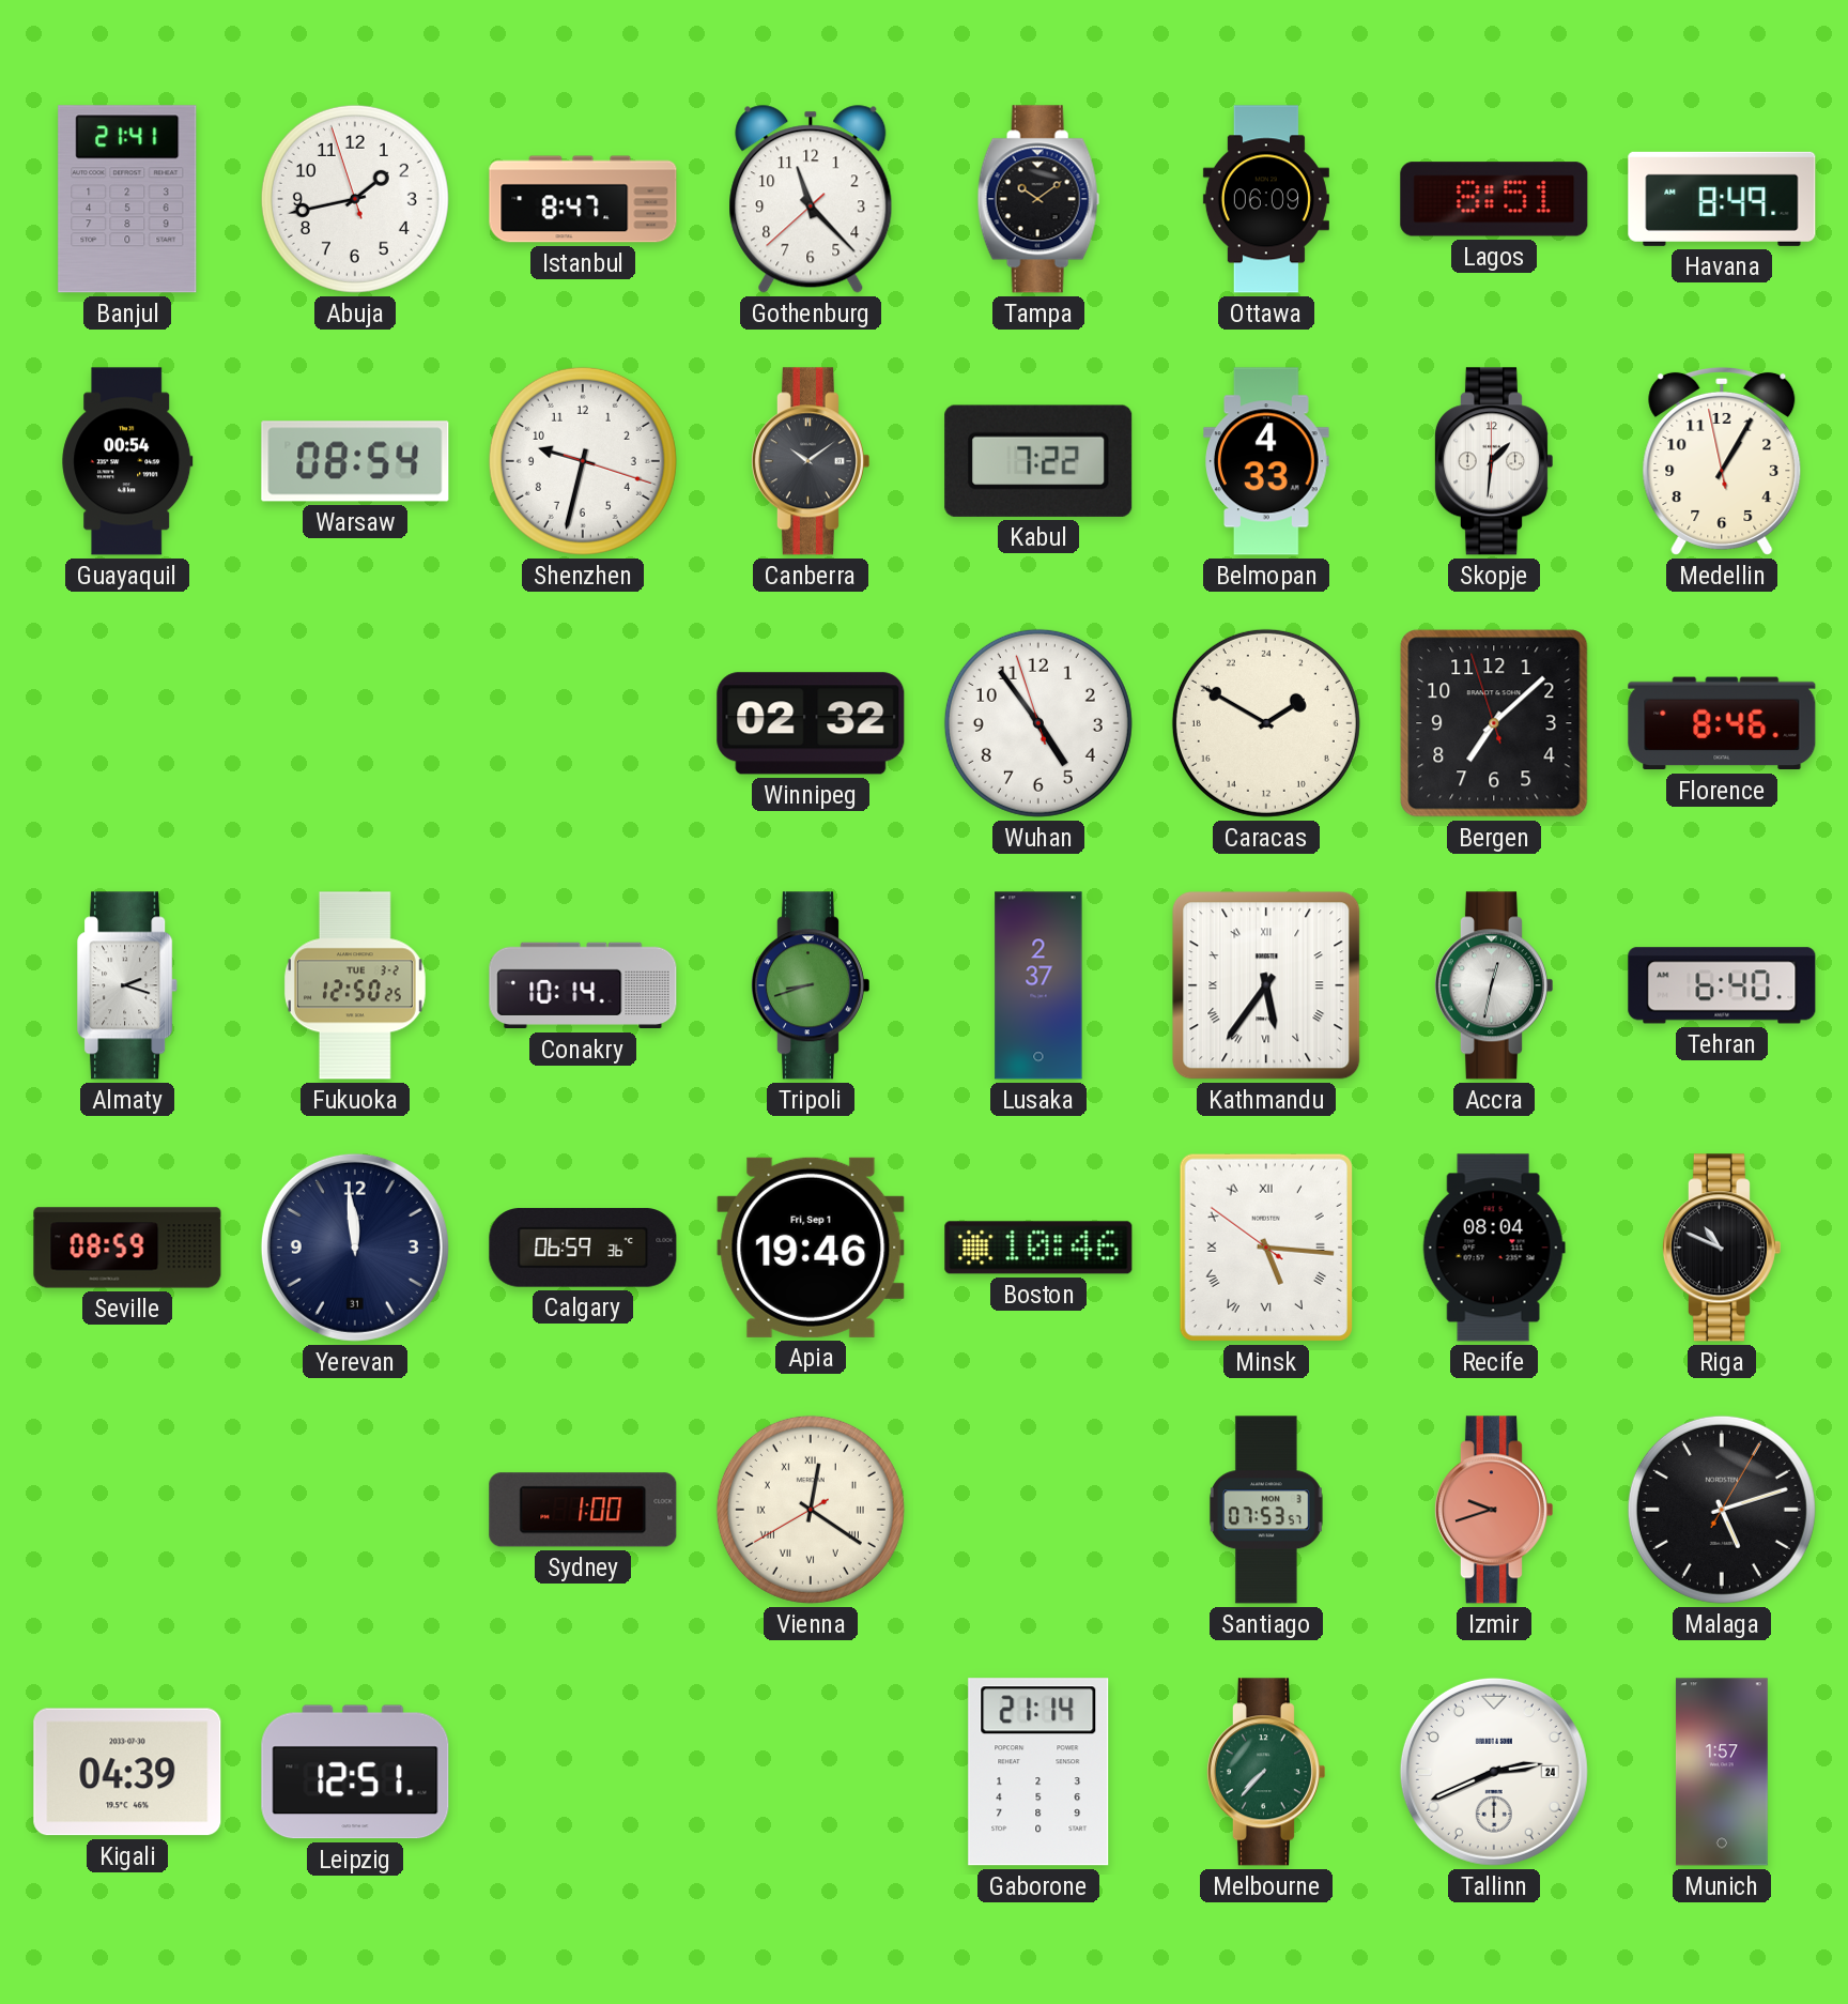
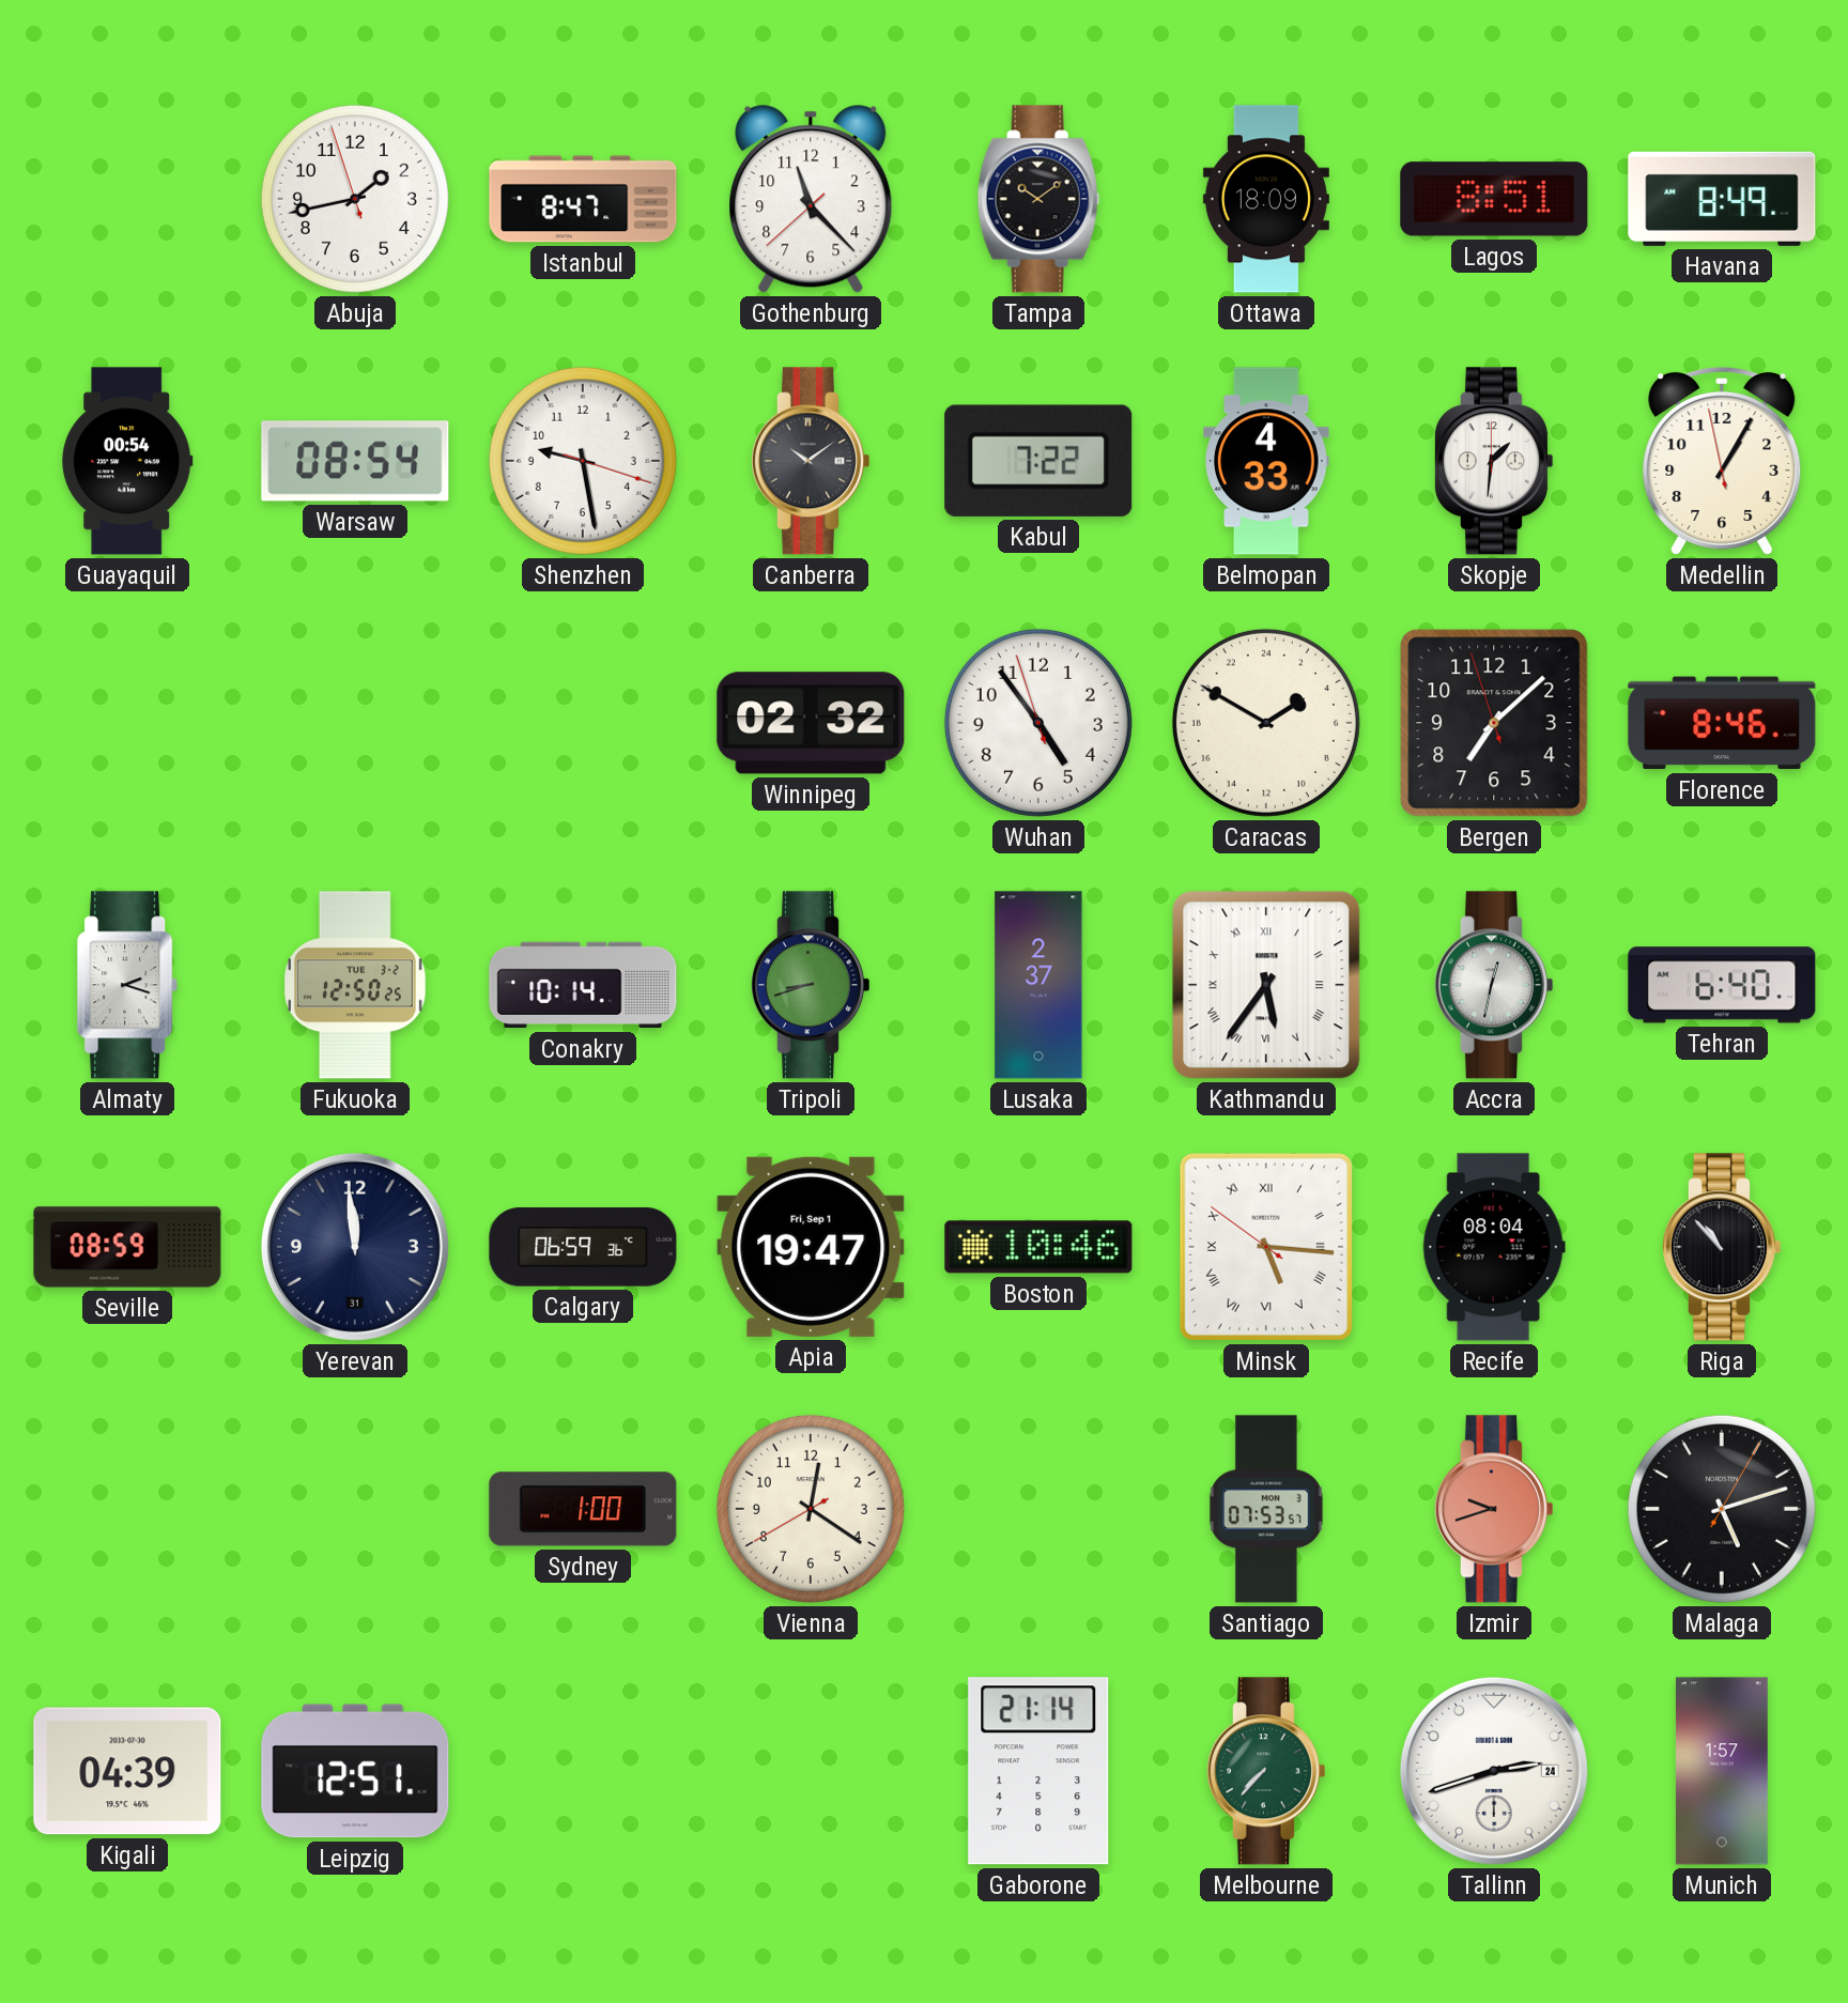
Banjul: 21:41 -> none
Ottawa: 06:09 -> 18:09
Shenzhen: 9:32 -> 9:28
Apia: 19:46 -> 19:47
Riga: 10:49 -> 10:53
Vienna numerals: Roman -> Arabic
Tallinn: 2:41 -> 2:42
